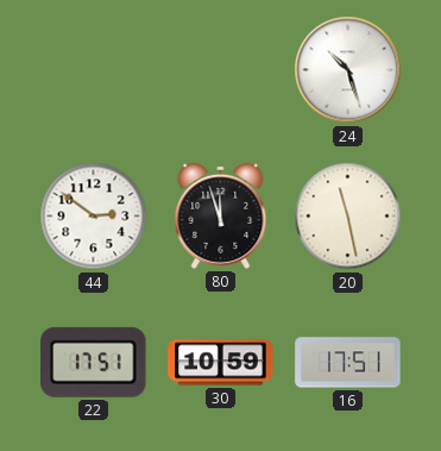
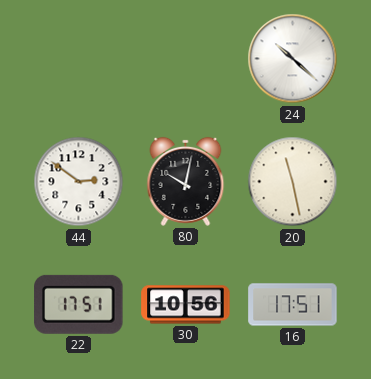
24: 10:27 -> 10:22
80: 11:57 -> 10:02
30: 10:59 -> 10:56
